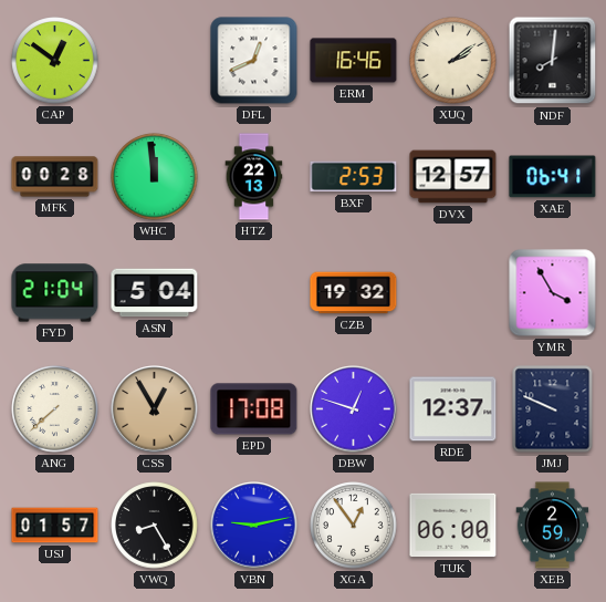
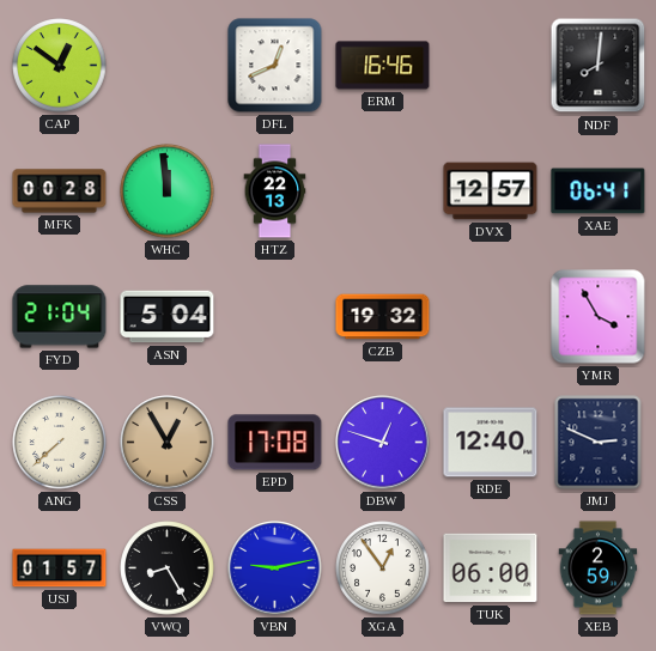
XUQ: 2:09 -> none
BXF: 2:53 -> none
RDE: 12:37 -> 12:40
JMJ: 9:49 -> 2:49
